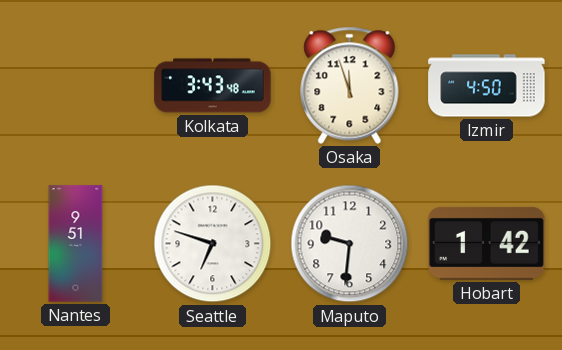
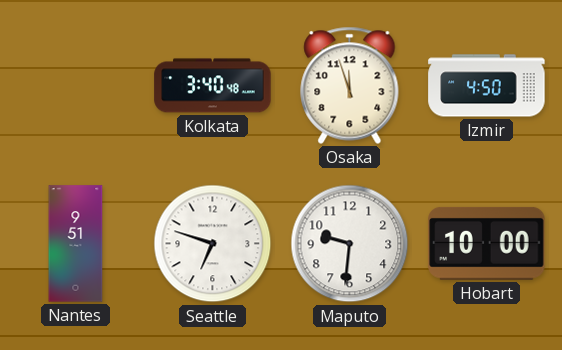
Kolkata: 3:43 -> 3:40
Hobart: 1:42 -> 10:00
